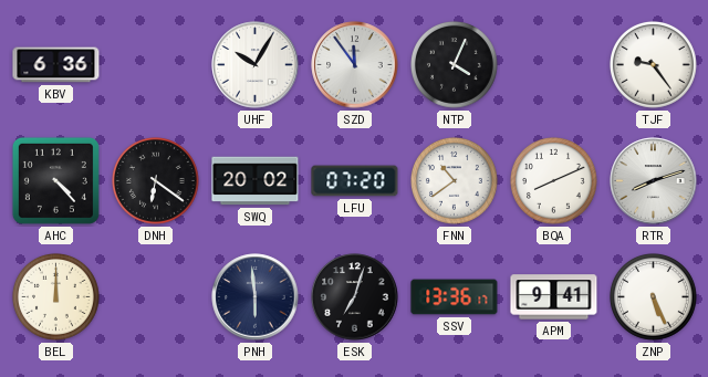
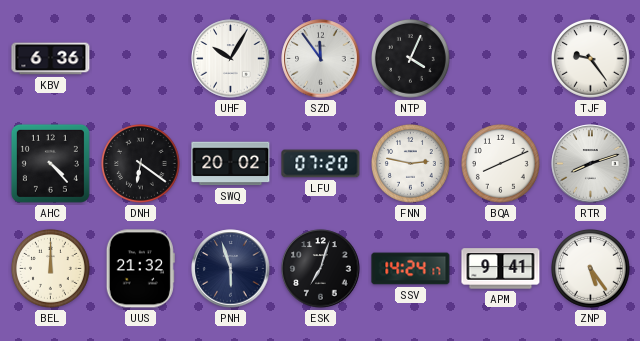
FNN: 10:39 -> 2:47
UUS: none -> 21:32
PNH: 5:59 -> 5:57
SSV: 13:36 -> 14:24
ZNP: 5:26 -> 5:24
